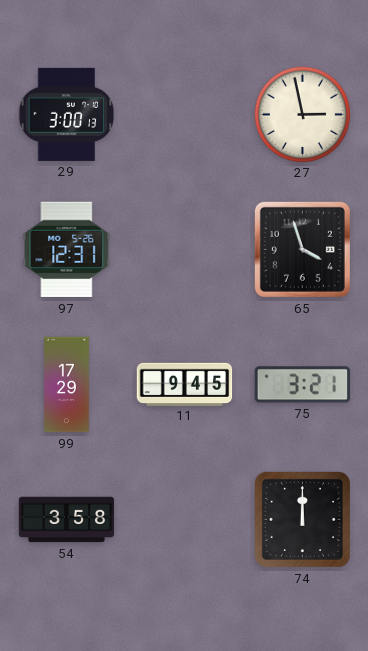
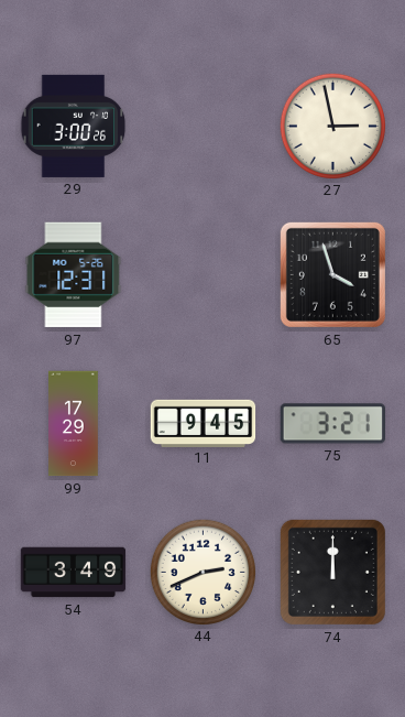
29: 3:00:13 -> 3:00:26
54: 3:58 -> 3:49
44: none -> 2:41
